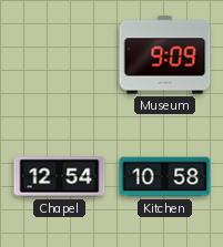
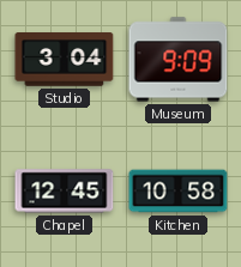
Studio: none -> 3:04
Chapel: 12:54 -> 12:45
